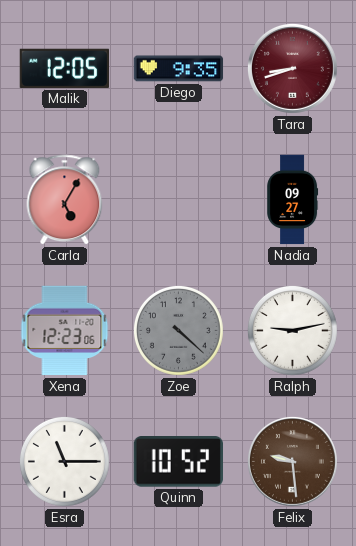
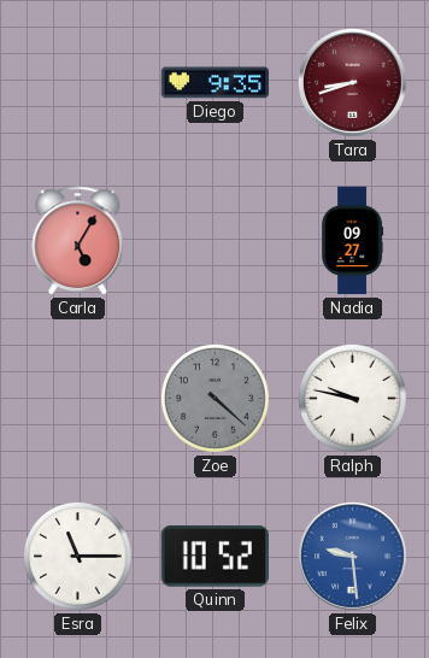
Malik: 12:05 -> none
Xena: 12:23 -> none
Ralph: 9:13 -> 9:47
Felix dial: brown -> blue
